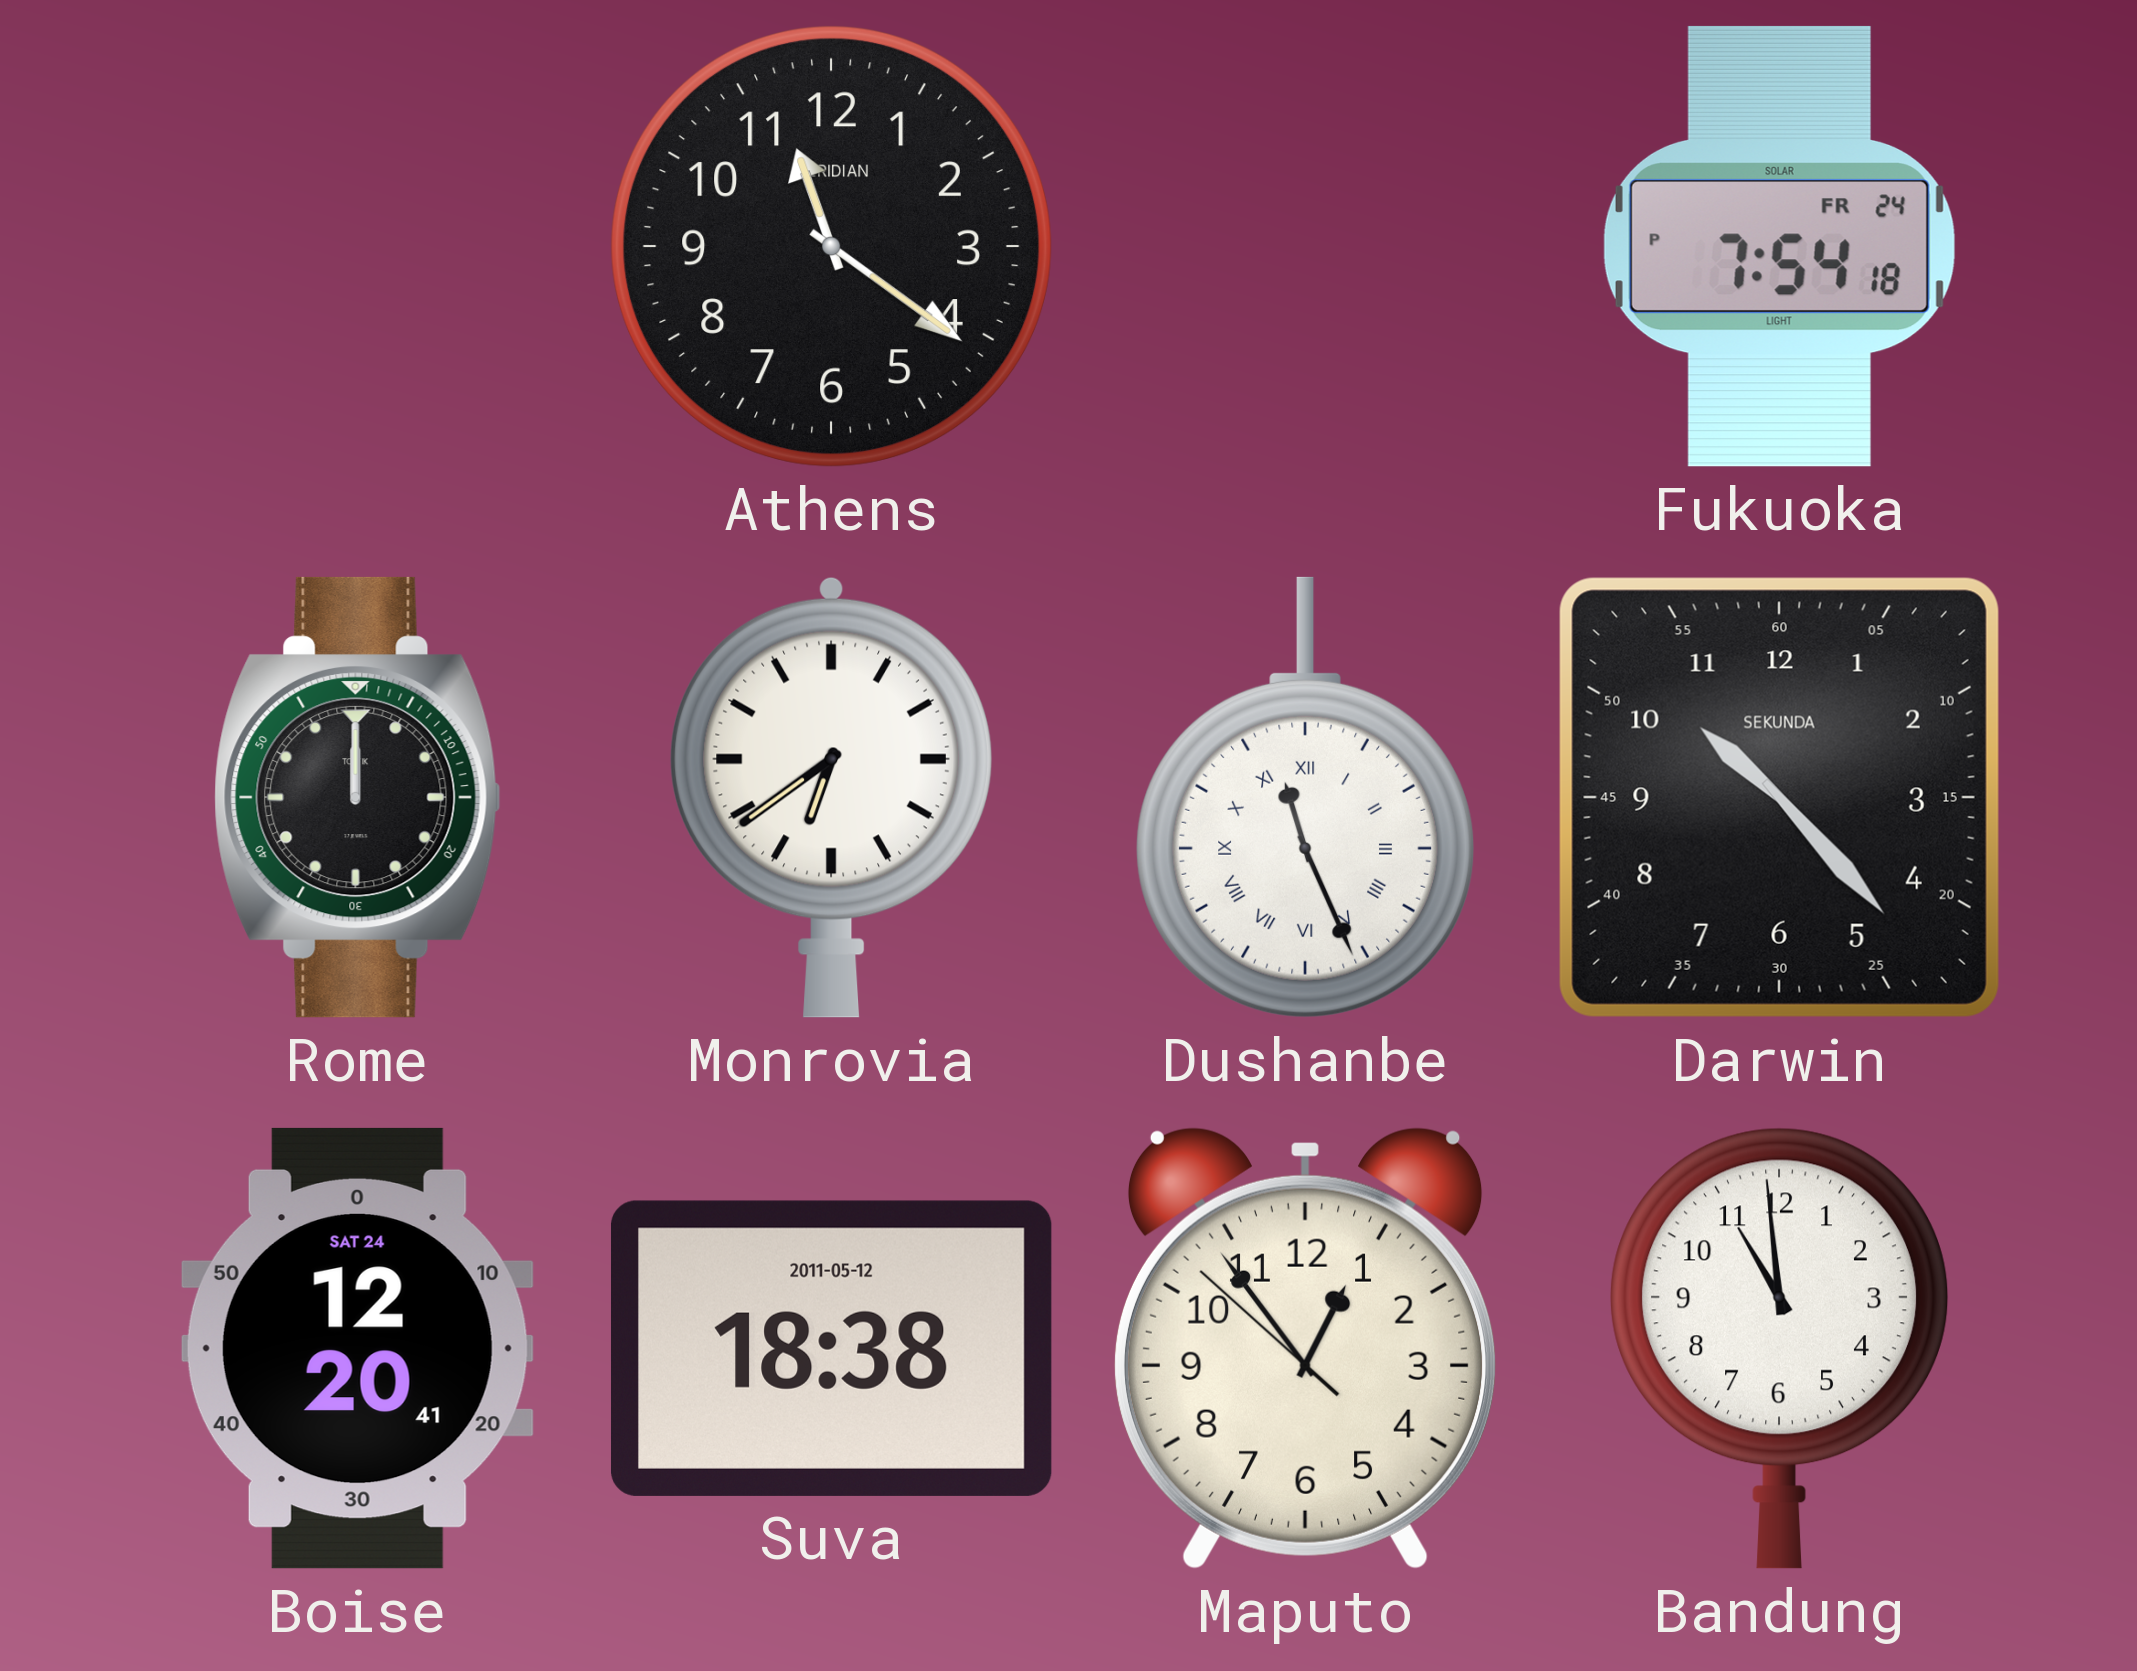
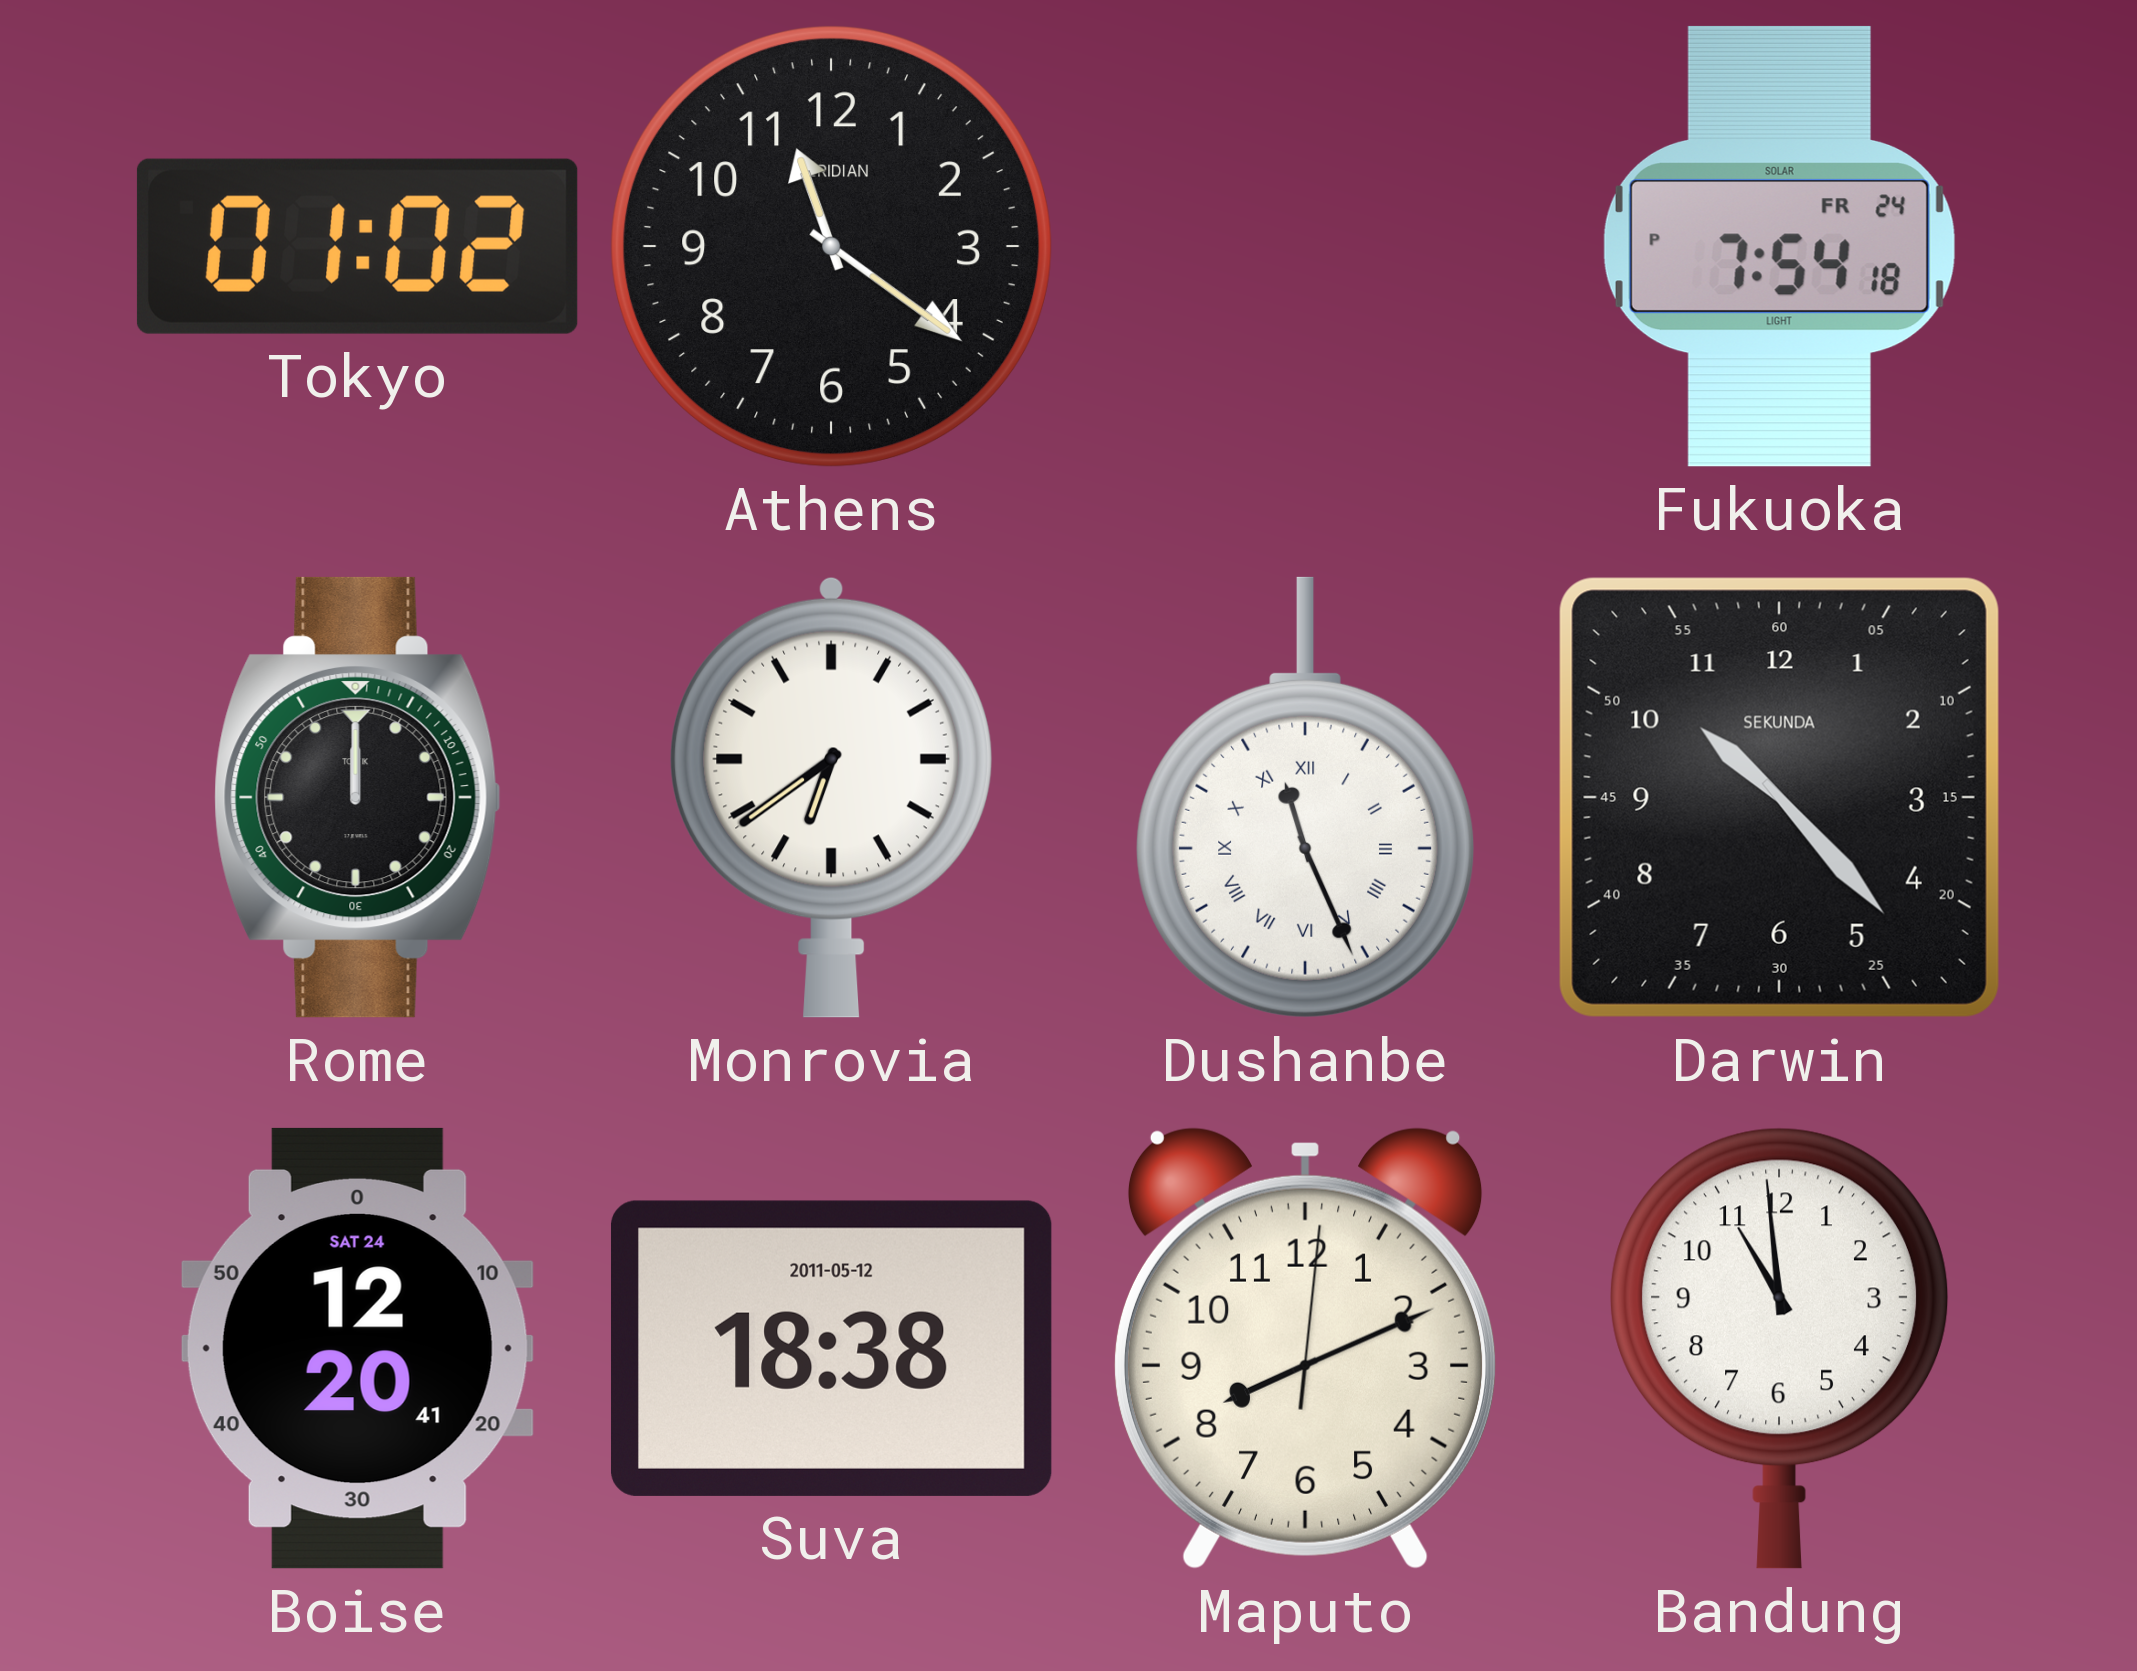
Tokyo: none -> 01:02
Maputo: 12:53 -> 8:11
